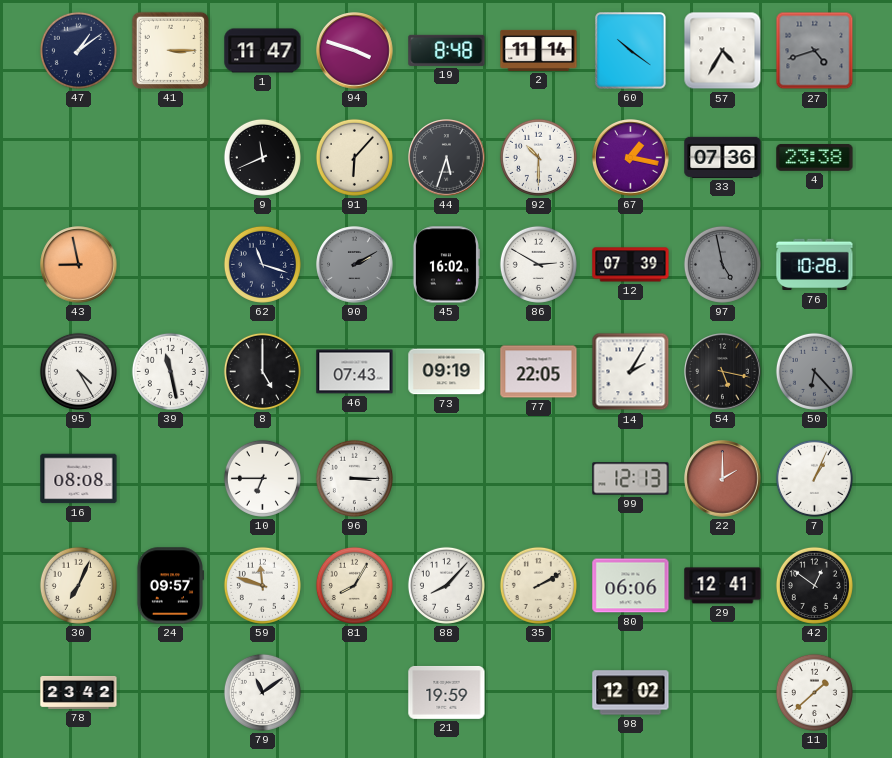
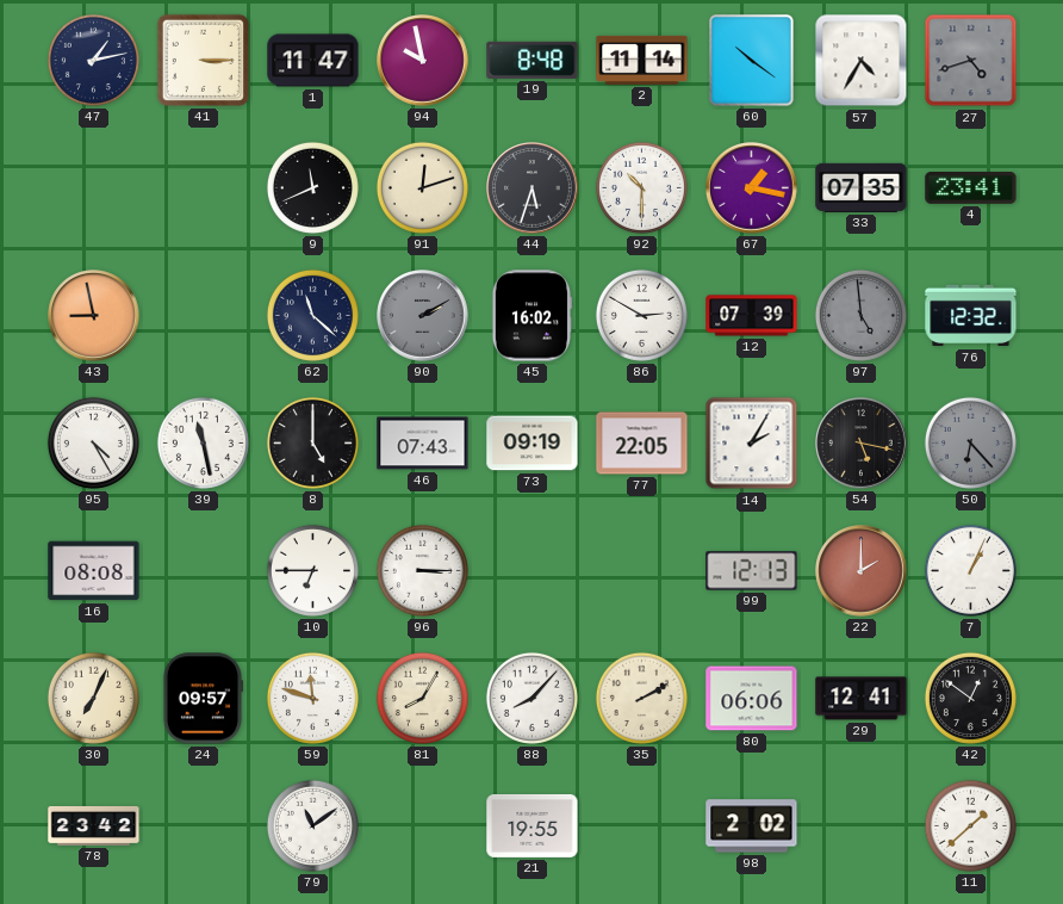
47: 1:09 -> 1:13
94: 3:48 -> 9:58
91: 6:07 -> 12:12
33: 07:36 -> 07:35
4: 23:38 -> 23:41
62: 11:18 -> 11:22
97: 4:58 -> 4:59
76: 10:28 -> 12:32
21: 19:59 -> 19:55
98: 12:02 -> 2:02
